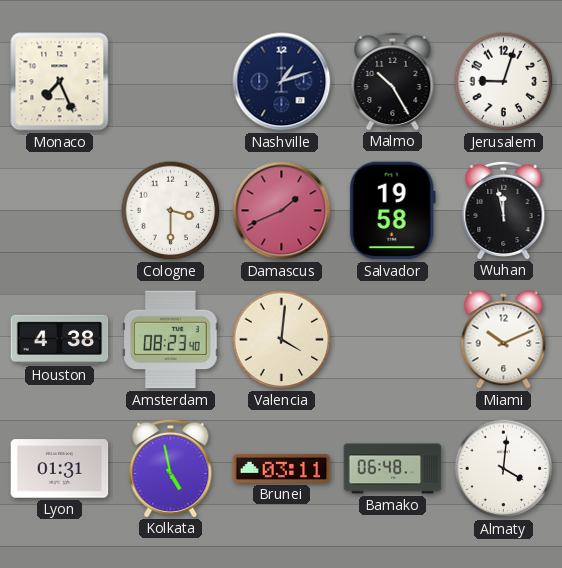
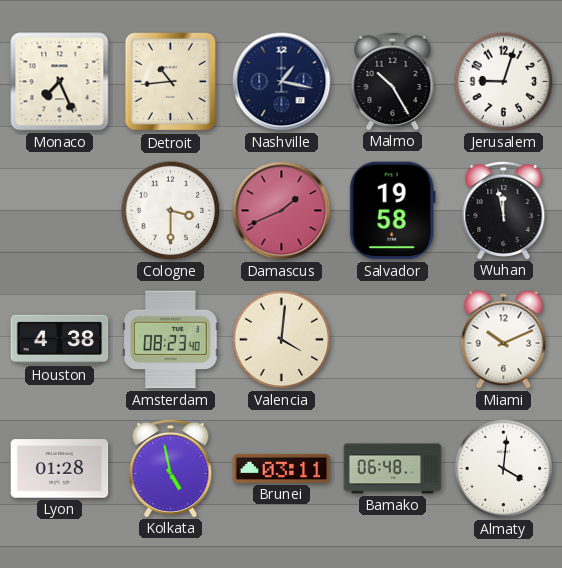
Detroit: none -> 10:44
Nashville: 1:12 -> 1:17
Lyon: 01:31 -> 01:28
